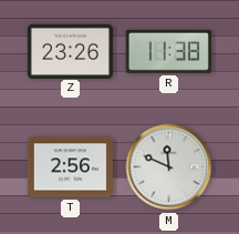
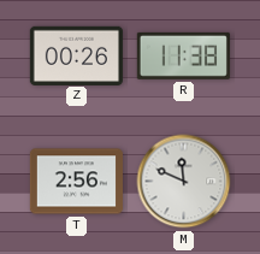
Z: 23:26 -> 00:26
